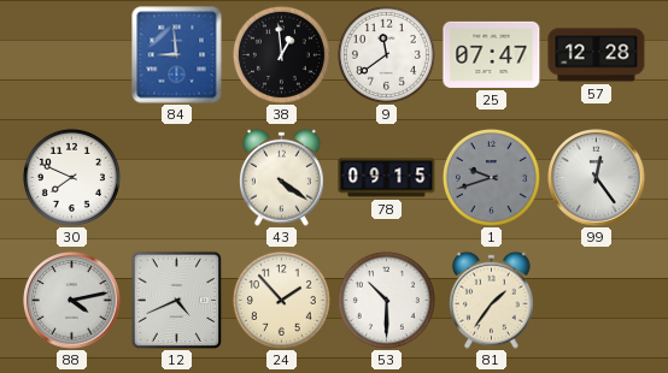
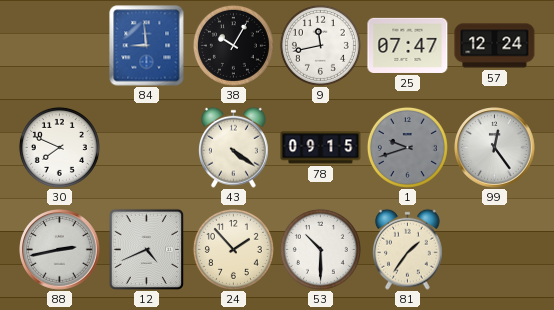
38: 12:59 -> 10:05
9: 11:39 -> 11:43
57: 12:28 -> 12:24
88: 4:13 -> 2:43
